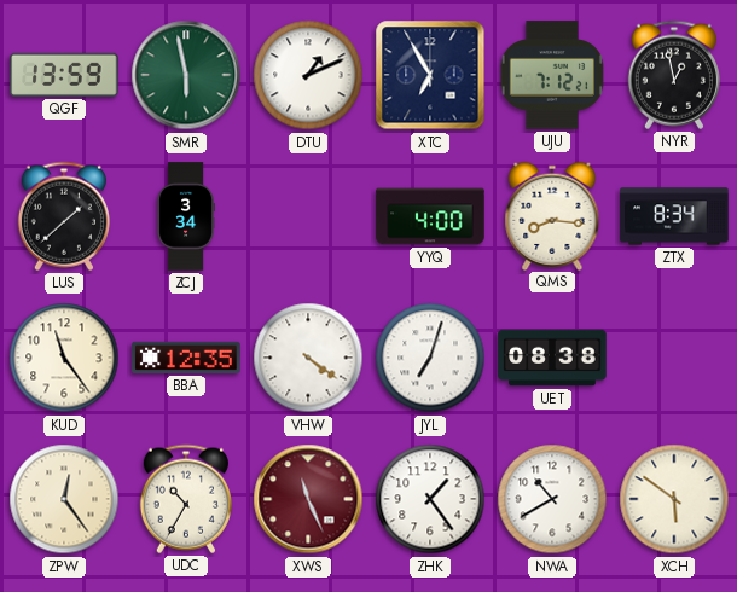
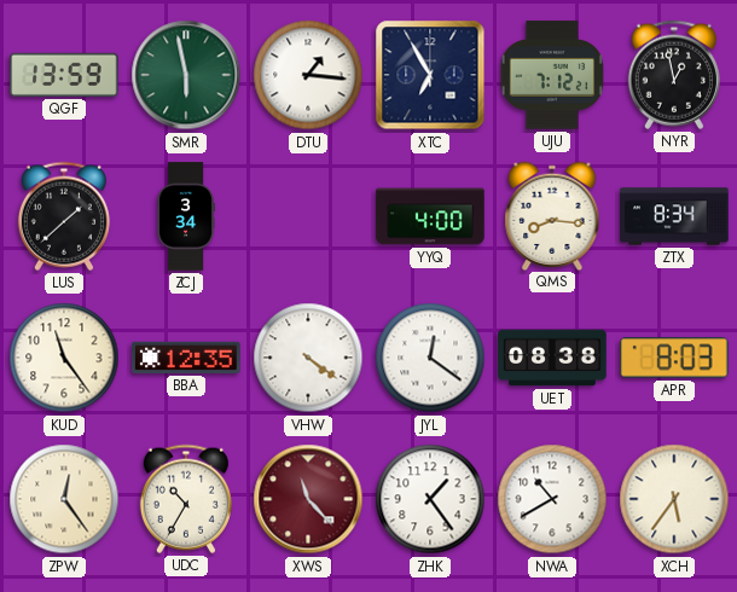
DTU: 1:11 -> 1:16
JYL: 7:03 -> 12:21
APR: none -> 8:03
XWS: 11:26 -> 11:23
XCH: 5:51 -> 5:36
